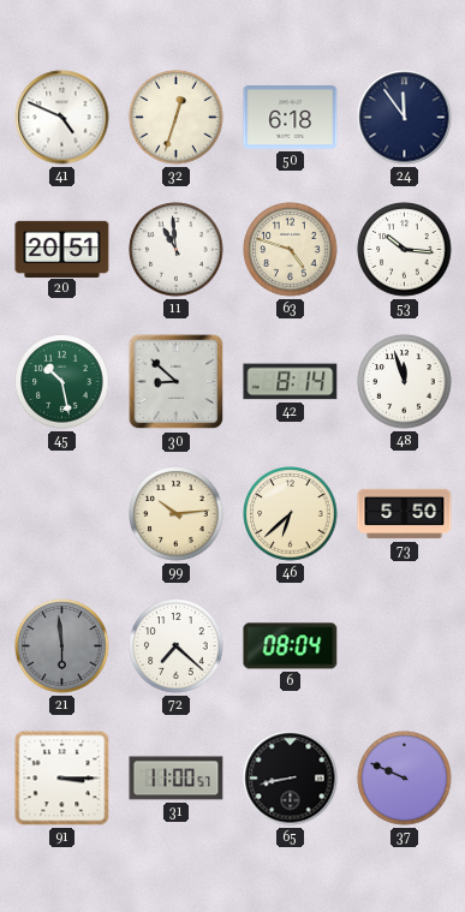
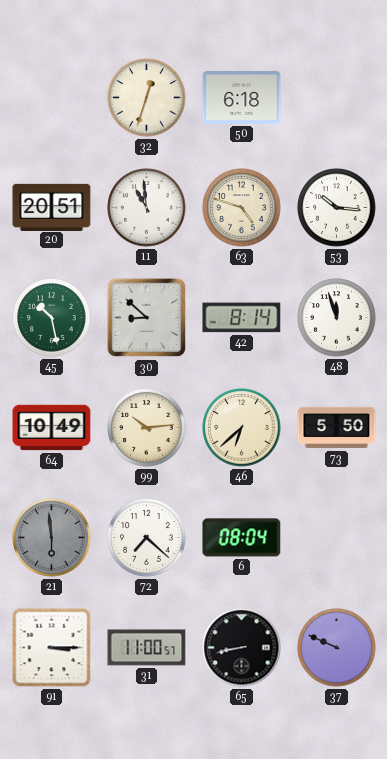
41: 4:49 -> none
24: 11:54 -> none
64: none -> 10:49
